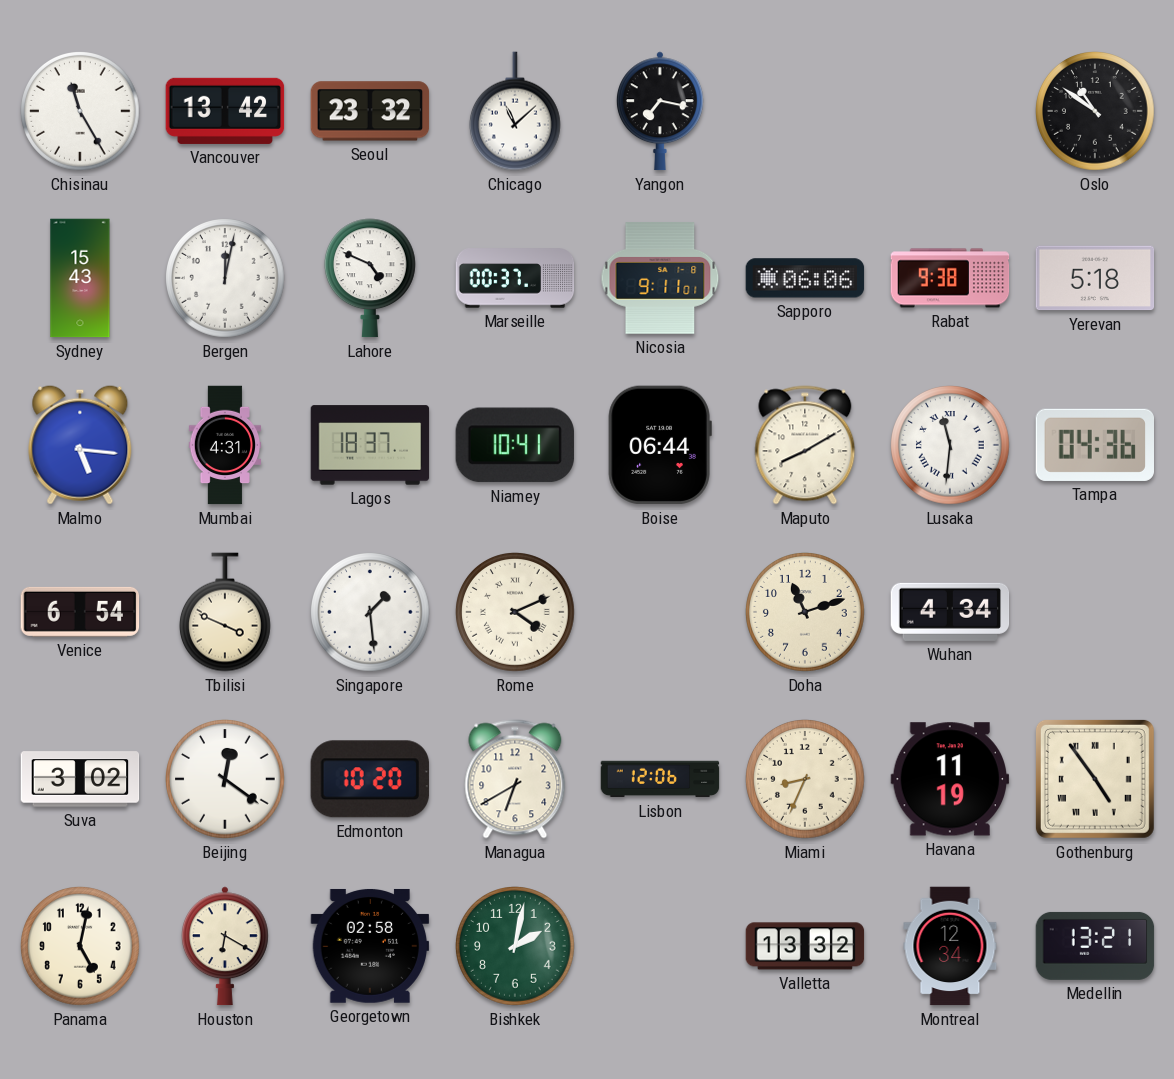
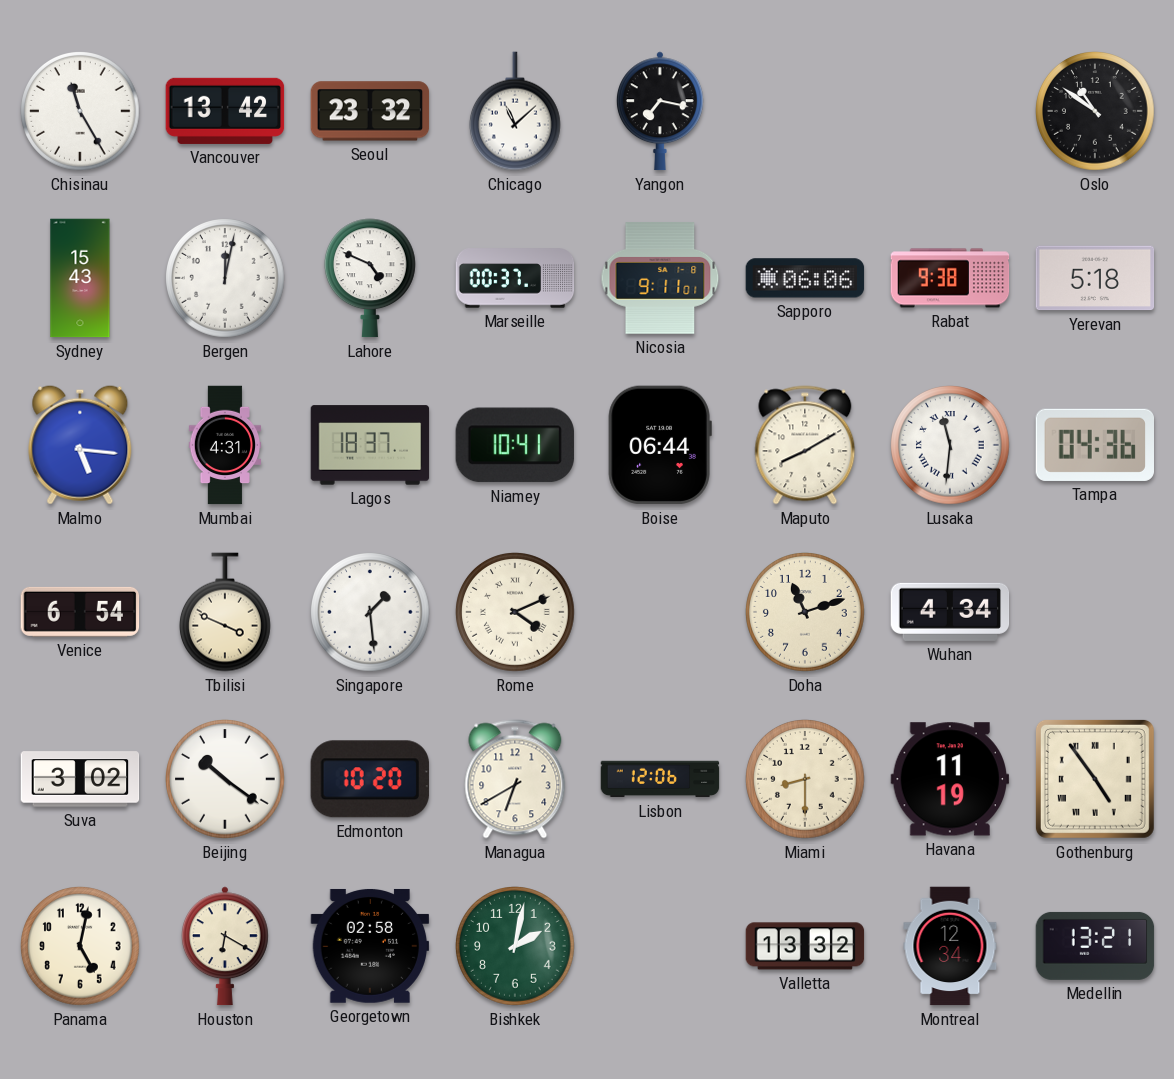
Beijing: 12:21 -> 10:21
Miami: 8:34 -> 8:30
